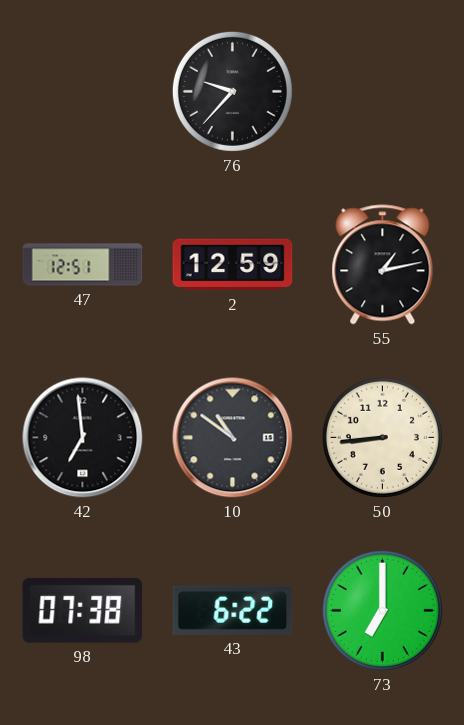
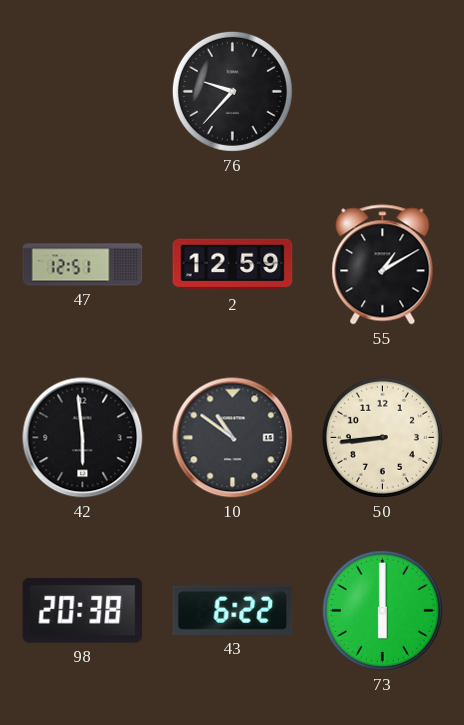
55: 1:13 -> 1:10
42: 6:59 -> 5:59
98: 07:38 -> 20:38
73: 7:00 -> 6:00
